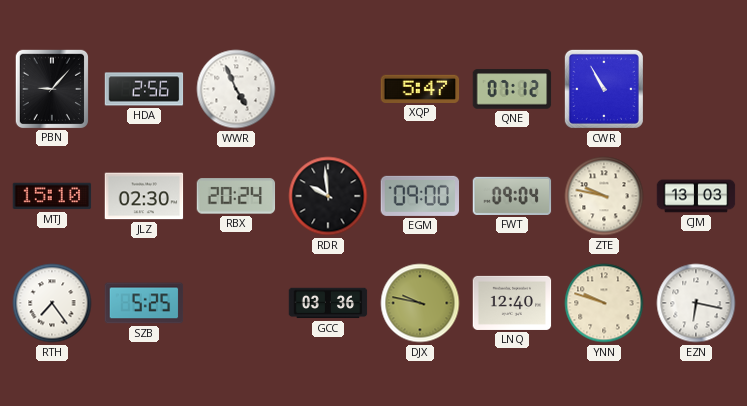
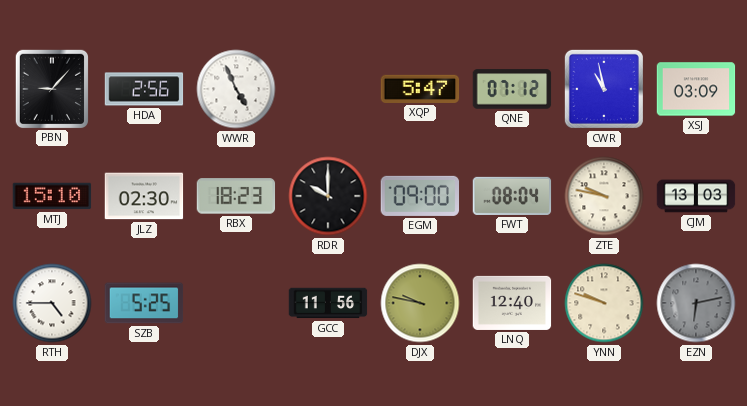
CWR: 10:55 -> 10:58
XSJ: none -> 03:09
RBX: 20:24 -> 18:23
RDR: 9:59 -> 10:00
FWT: 09:04 -> 08:04
RTH: 7:24 -> 4:45
GCC: 03:36 -> 11:56
EZN: 6:17 -> 6:13
EZN dial: white -> grey
